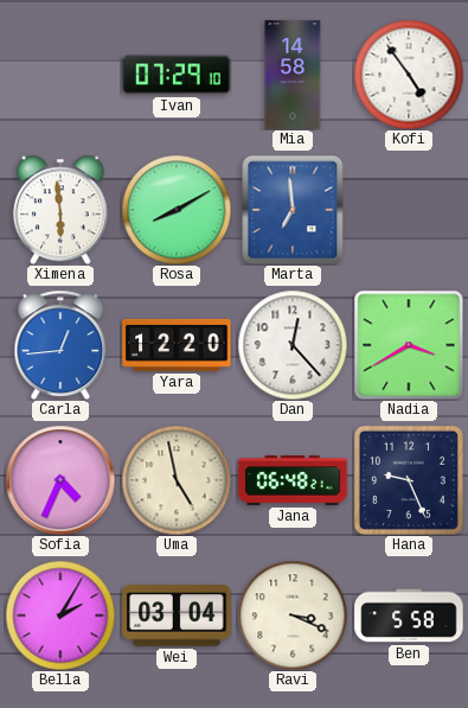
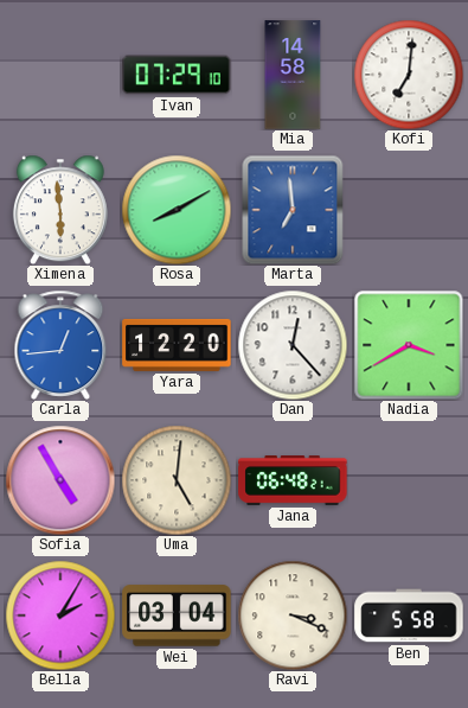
Kofi: 4:54 -> 7:01
Sofia: 4:34 -> 4:55
Uma: 4:58 -> 5:01
Hana: 9:26 -> none
